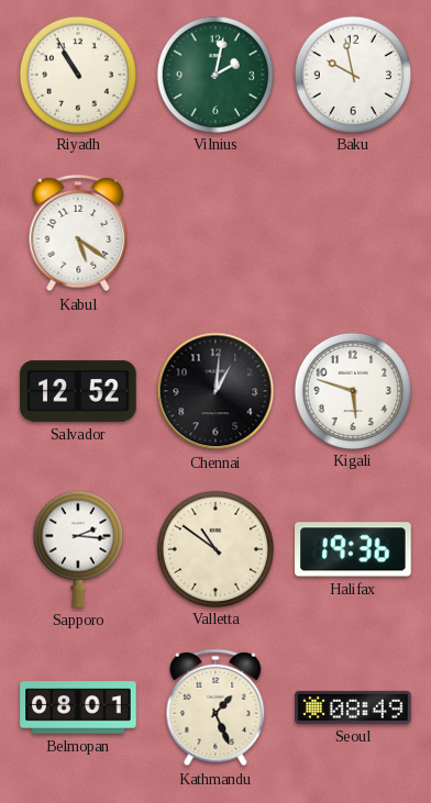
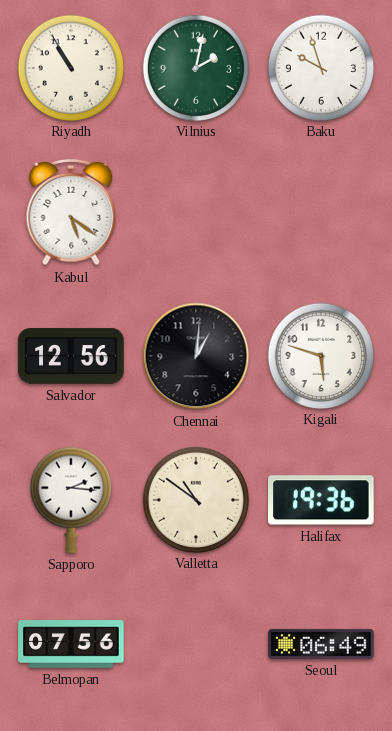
Baku: 9:58 -> 9:57
Salvador: 12:52 -> 12:56
Belmopan: 08:01 -> 07:56
Kathmandu: 1:26 -> none
Seoul: 08:49 -> 06:49
